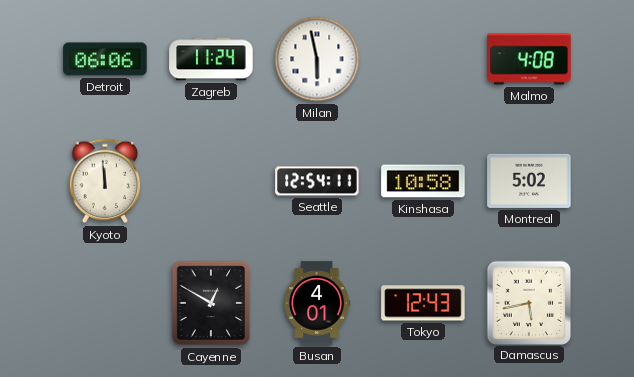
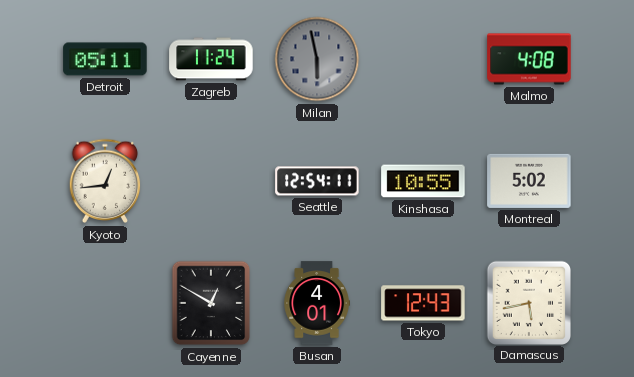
Detroit: 06:06 -> 05:11
Milan dial: white -> grey
Kyoto: 11:59 -> 12:44
Kinshasa: 10:58 -> 10:55
